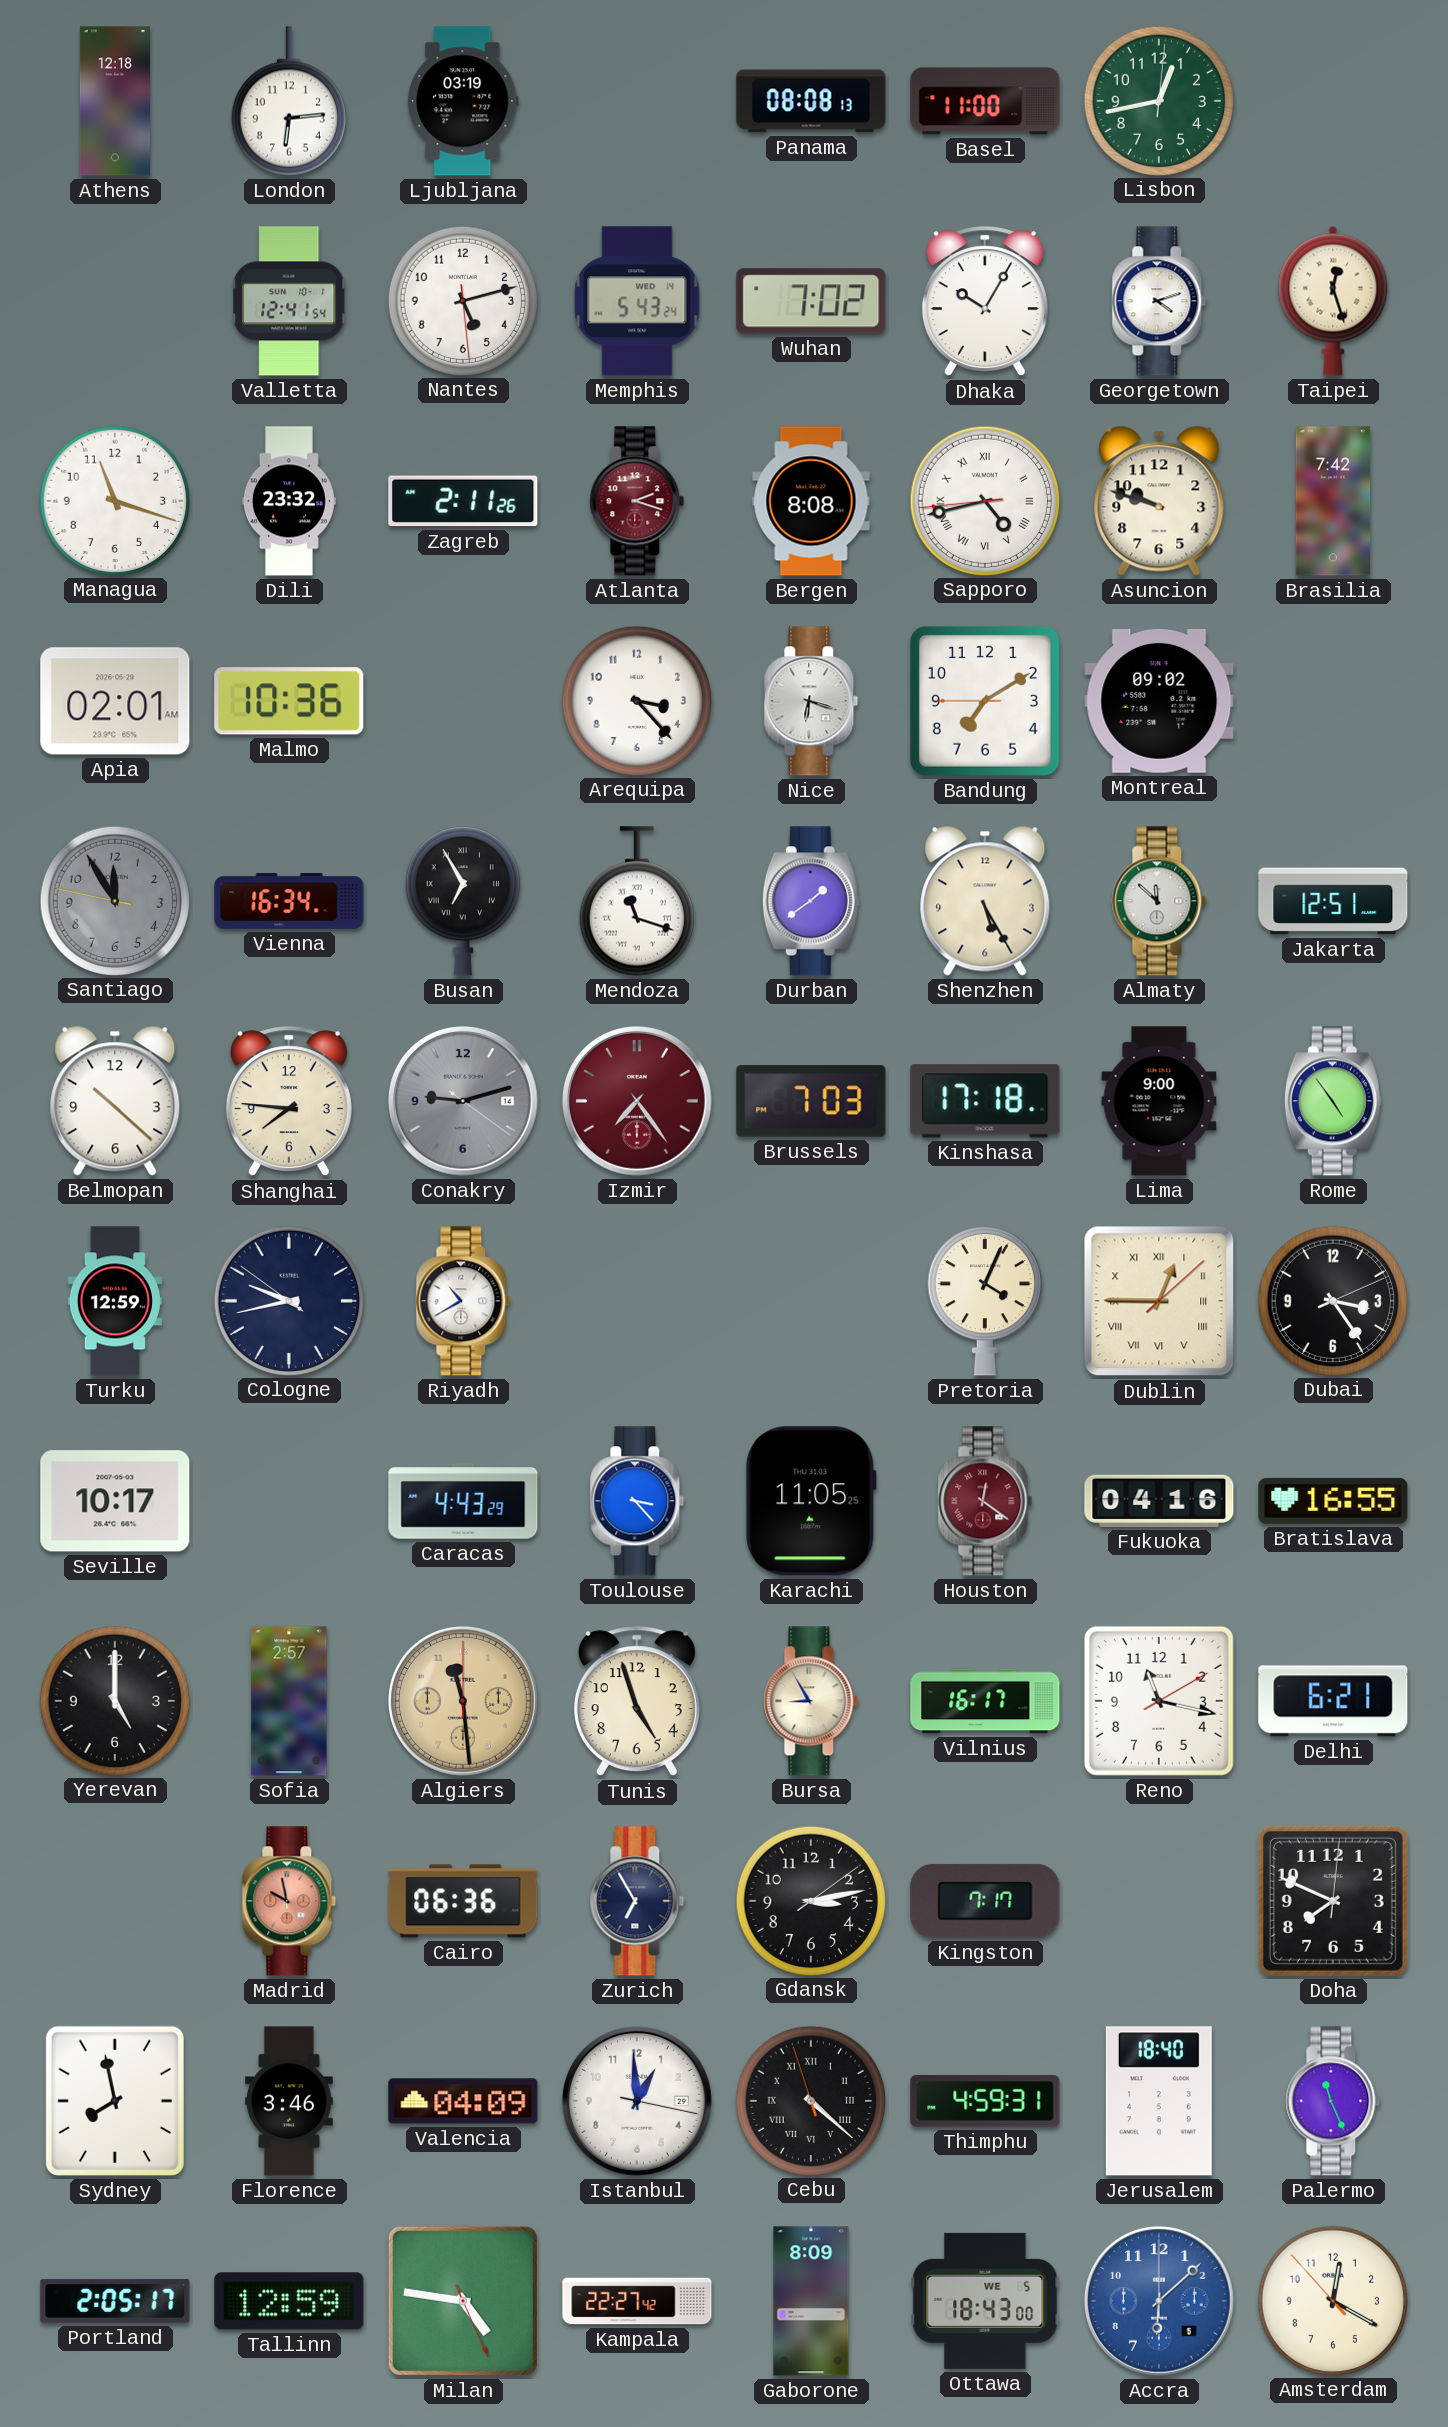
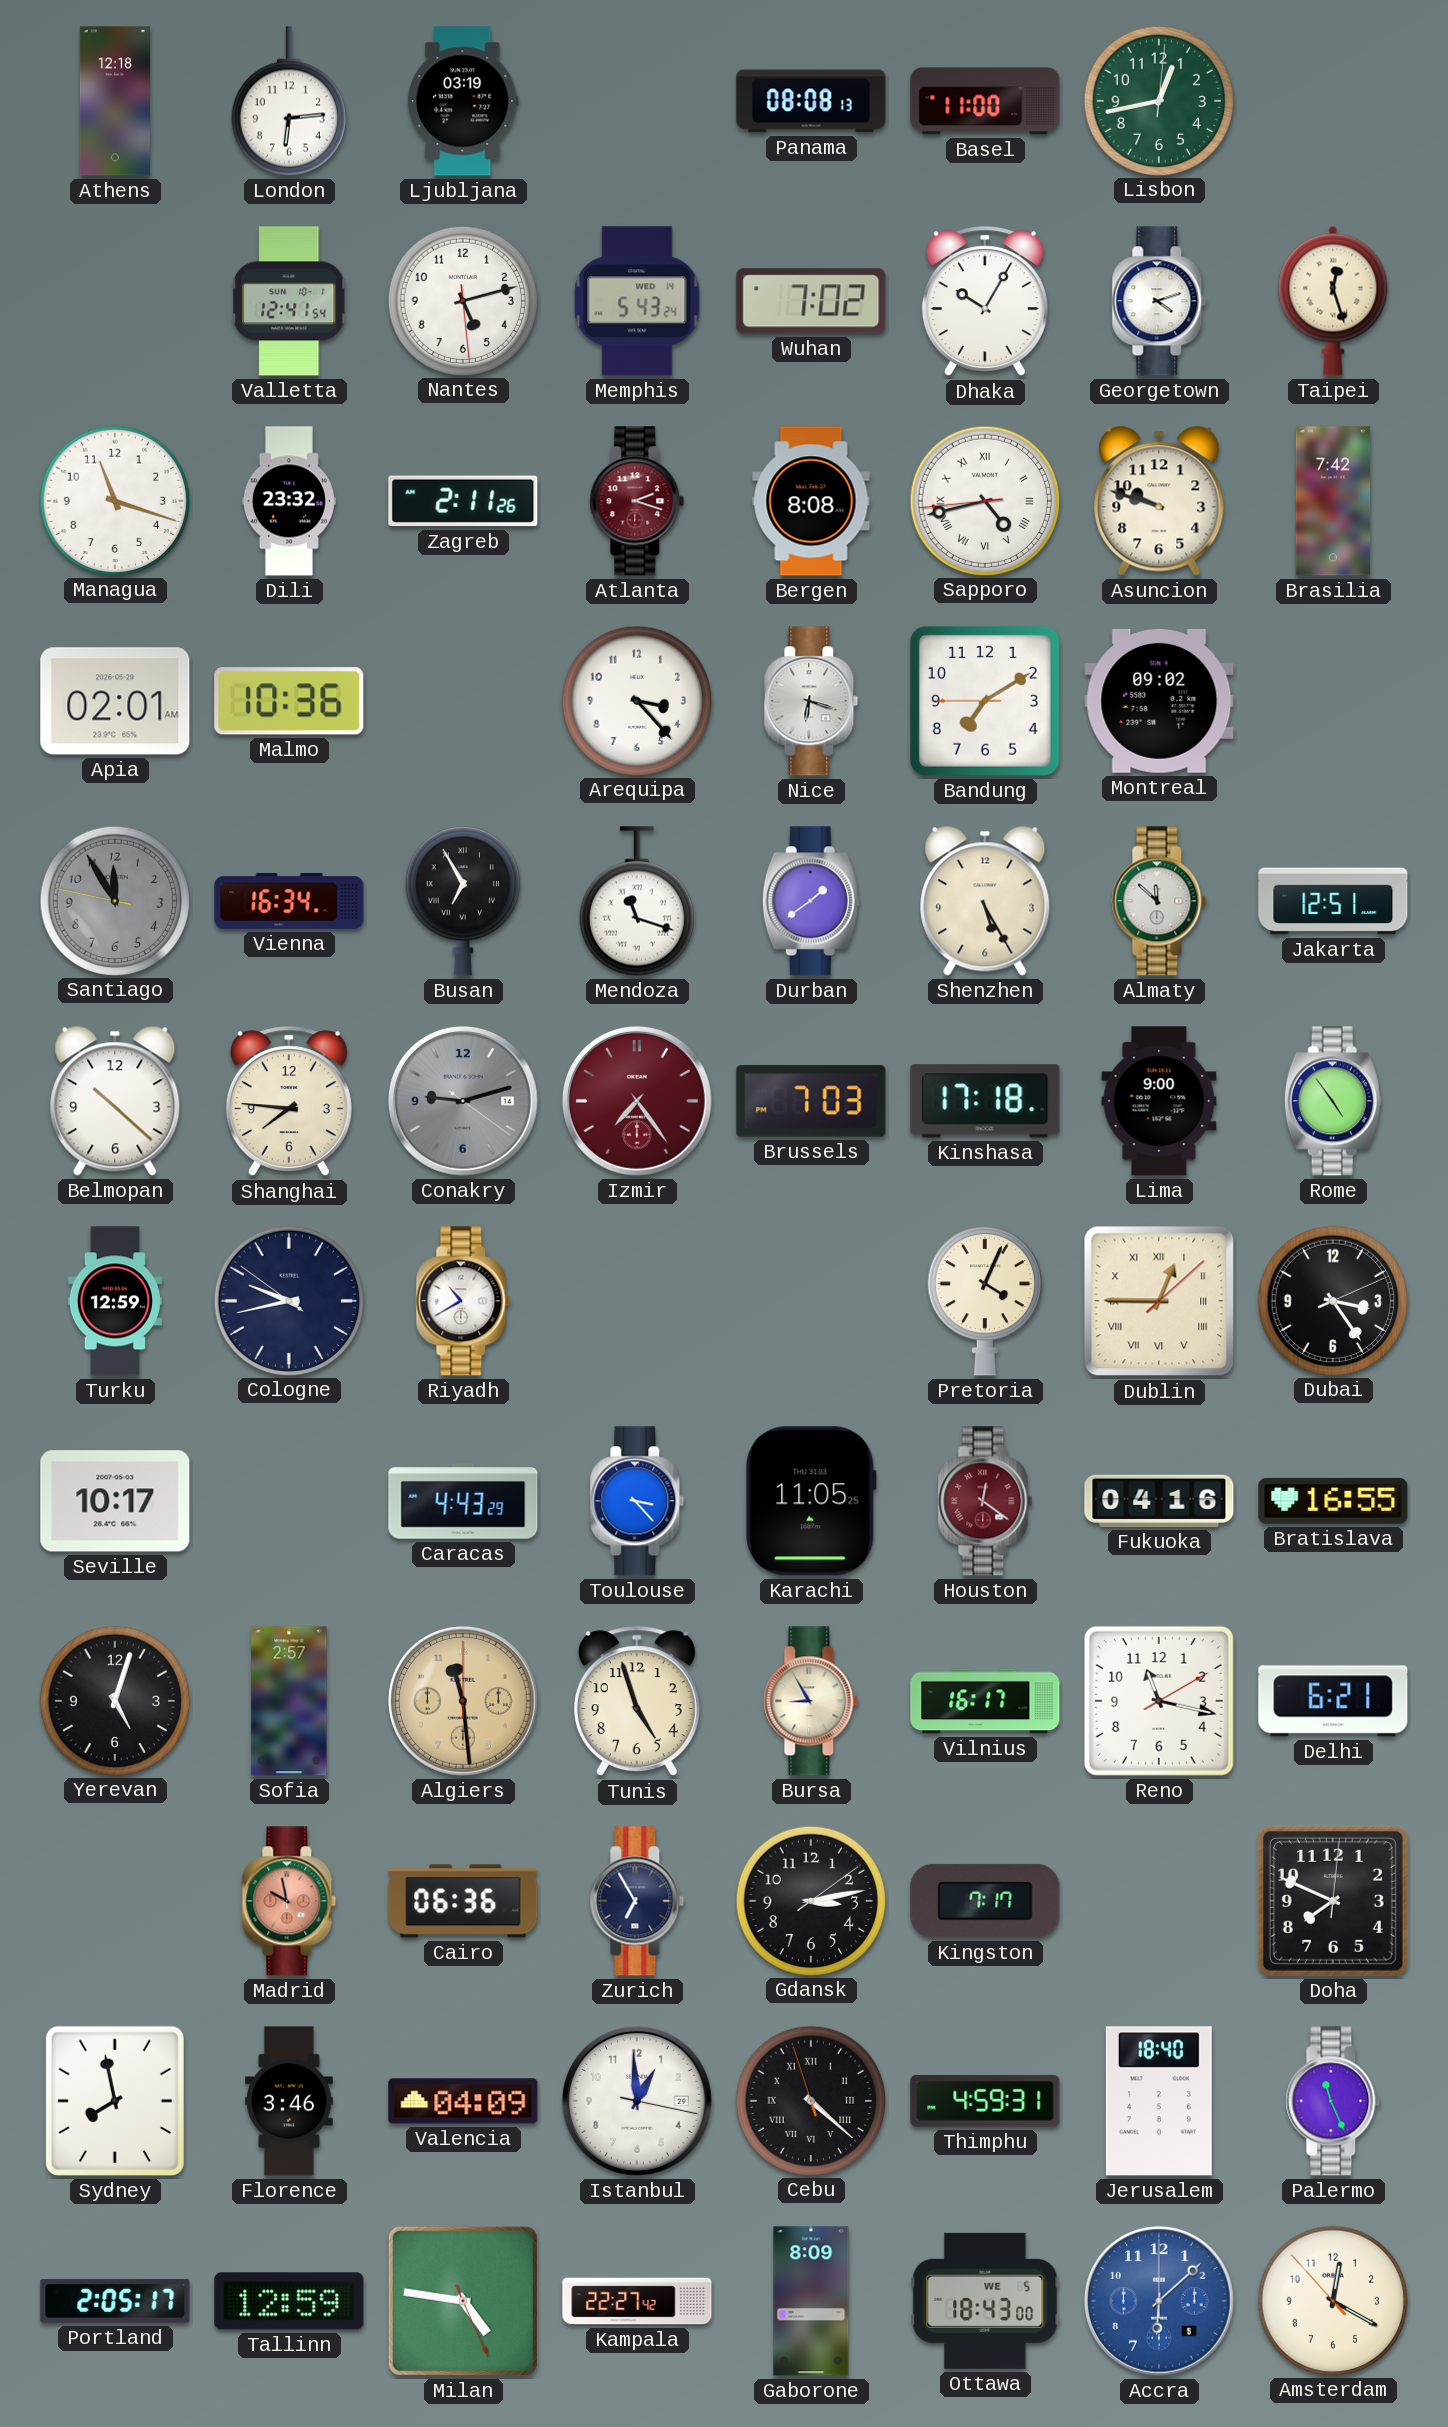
Yerevan: 5:00 -> 5:03
